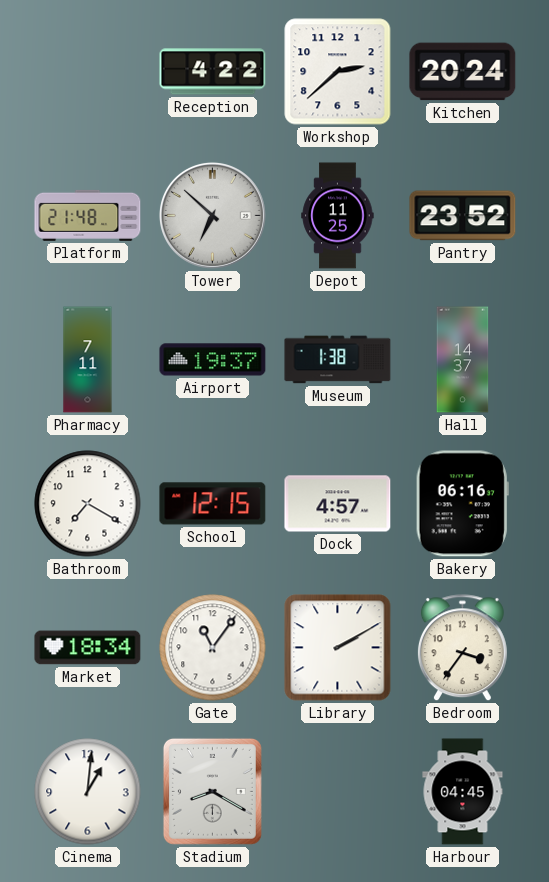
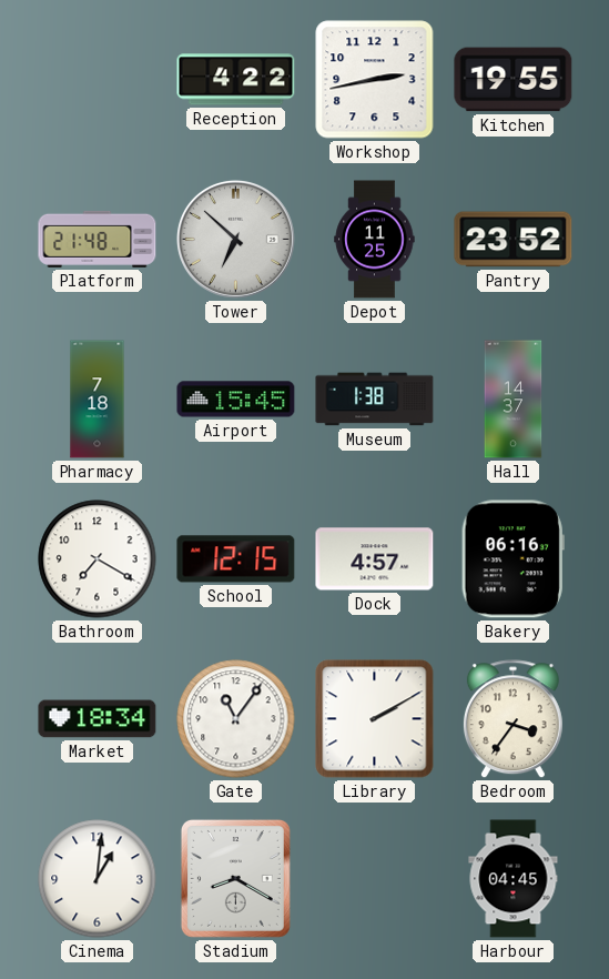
Workshop: 2:38 -> 2:43
Kitchen: 20:24 -> 19:55
Pharmacy: 7:11 -> 7:18
Airport: 19:37 -> 15:45
